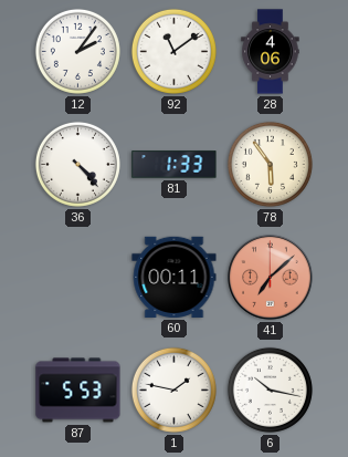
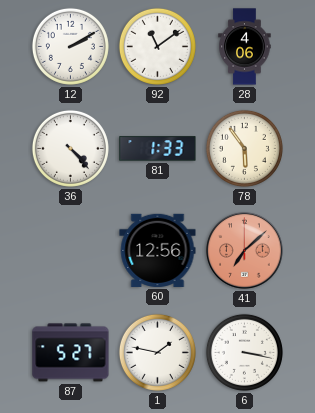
12: 2:06 -> 2:10
60: 00:11 -> 12:56
87: 5:53 -> 5:27
6: 10:17 -> 3:17
